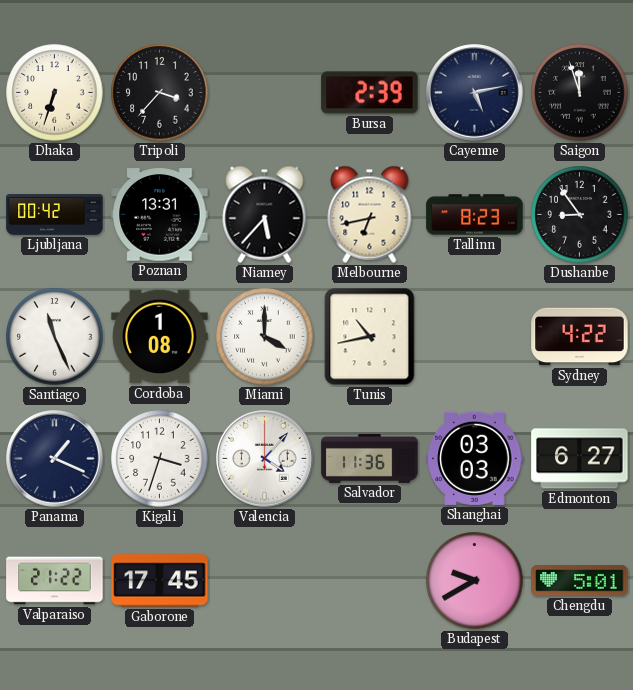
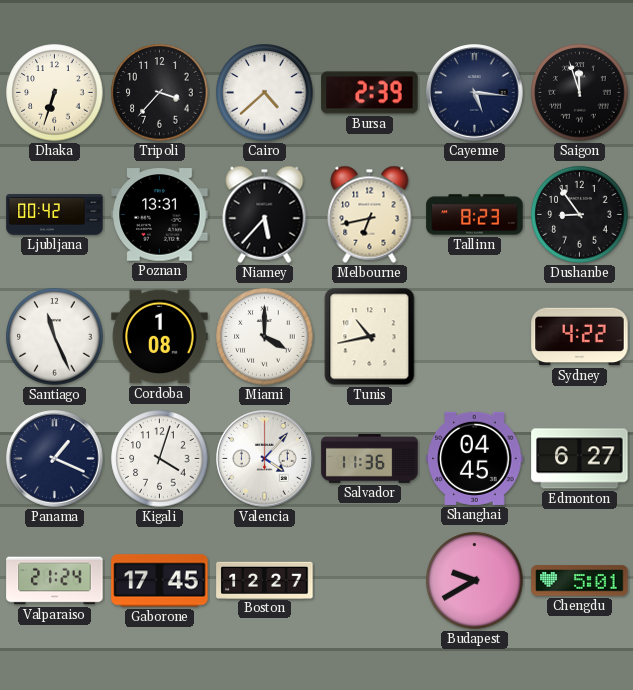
Cairo: none -> 4:38
Cayenne: 5:13 -> 5:16
Kigali: 3:33 -> 4:03
Shanghai: 03:03 -> 04:45
Valparaiso: 21:22 -> 21:24
Boston: none -> 12:27
